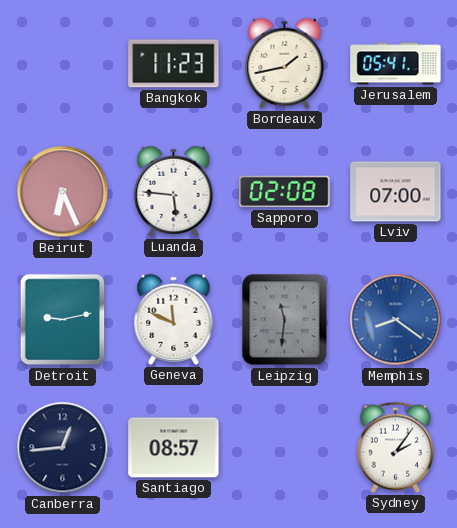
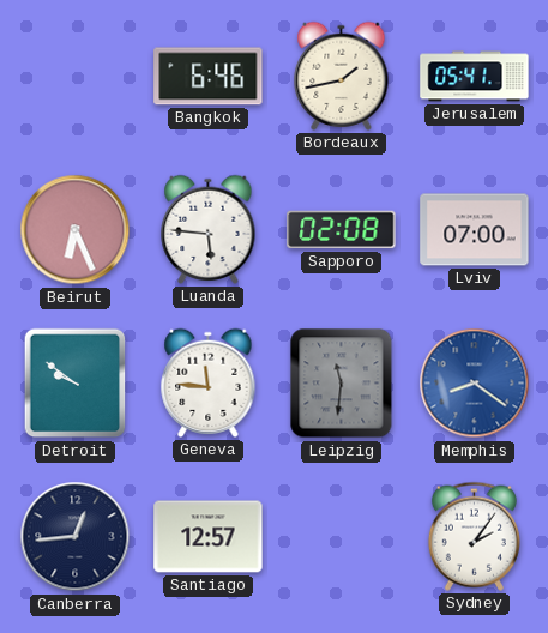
Bangkok: 11:23 -> 6:46
Detroit: 9:13 -> 9:51
Geneva: 11:49 -> 11:46
Santiago: 08:57 -> 12:57
